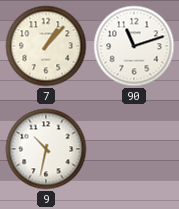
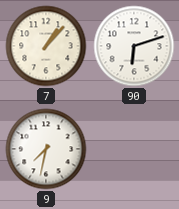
90: 11:12 -> 6:12
9: 10:32 -> 7:32
